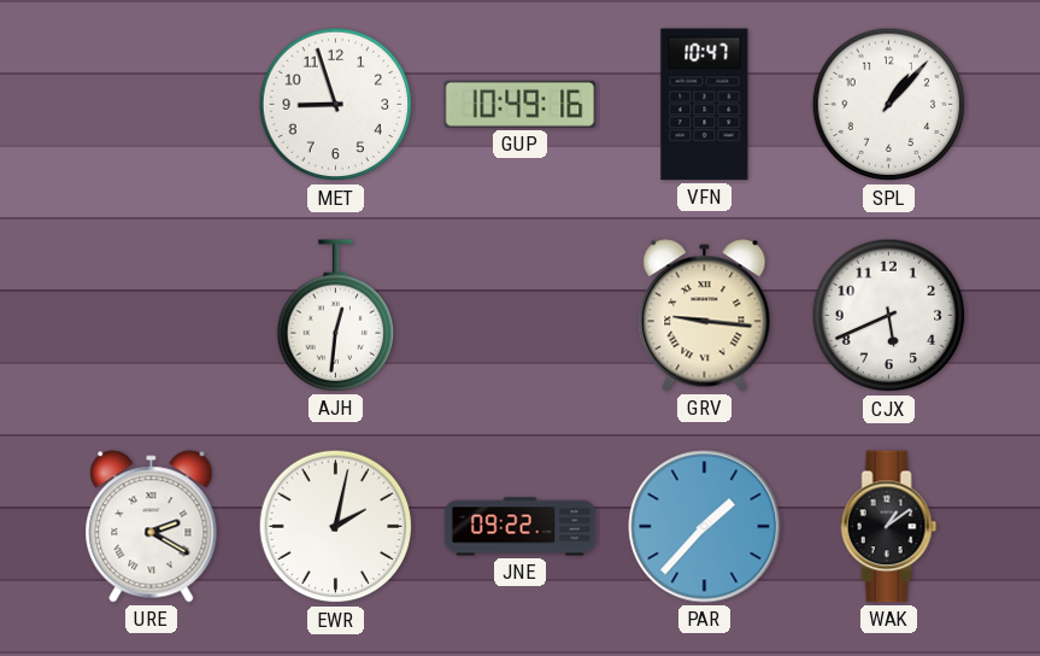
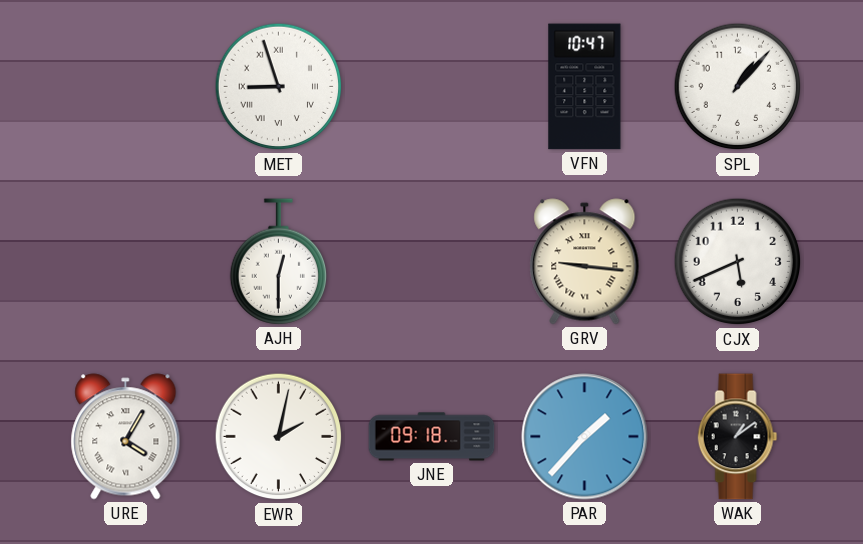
MET numerals: Arabic -> Roman
GUP: 10:49 -> none
AJH: 12:31 -> 12:30
URE: 2:20 -> 4:05
JNE: 09:22 -> 09:18
